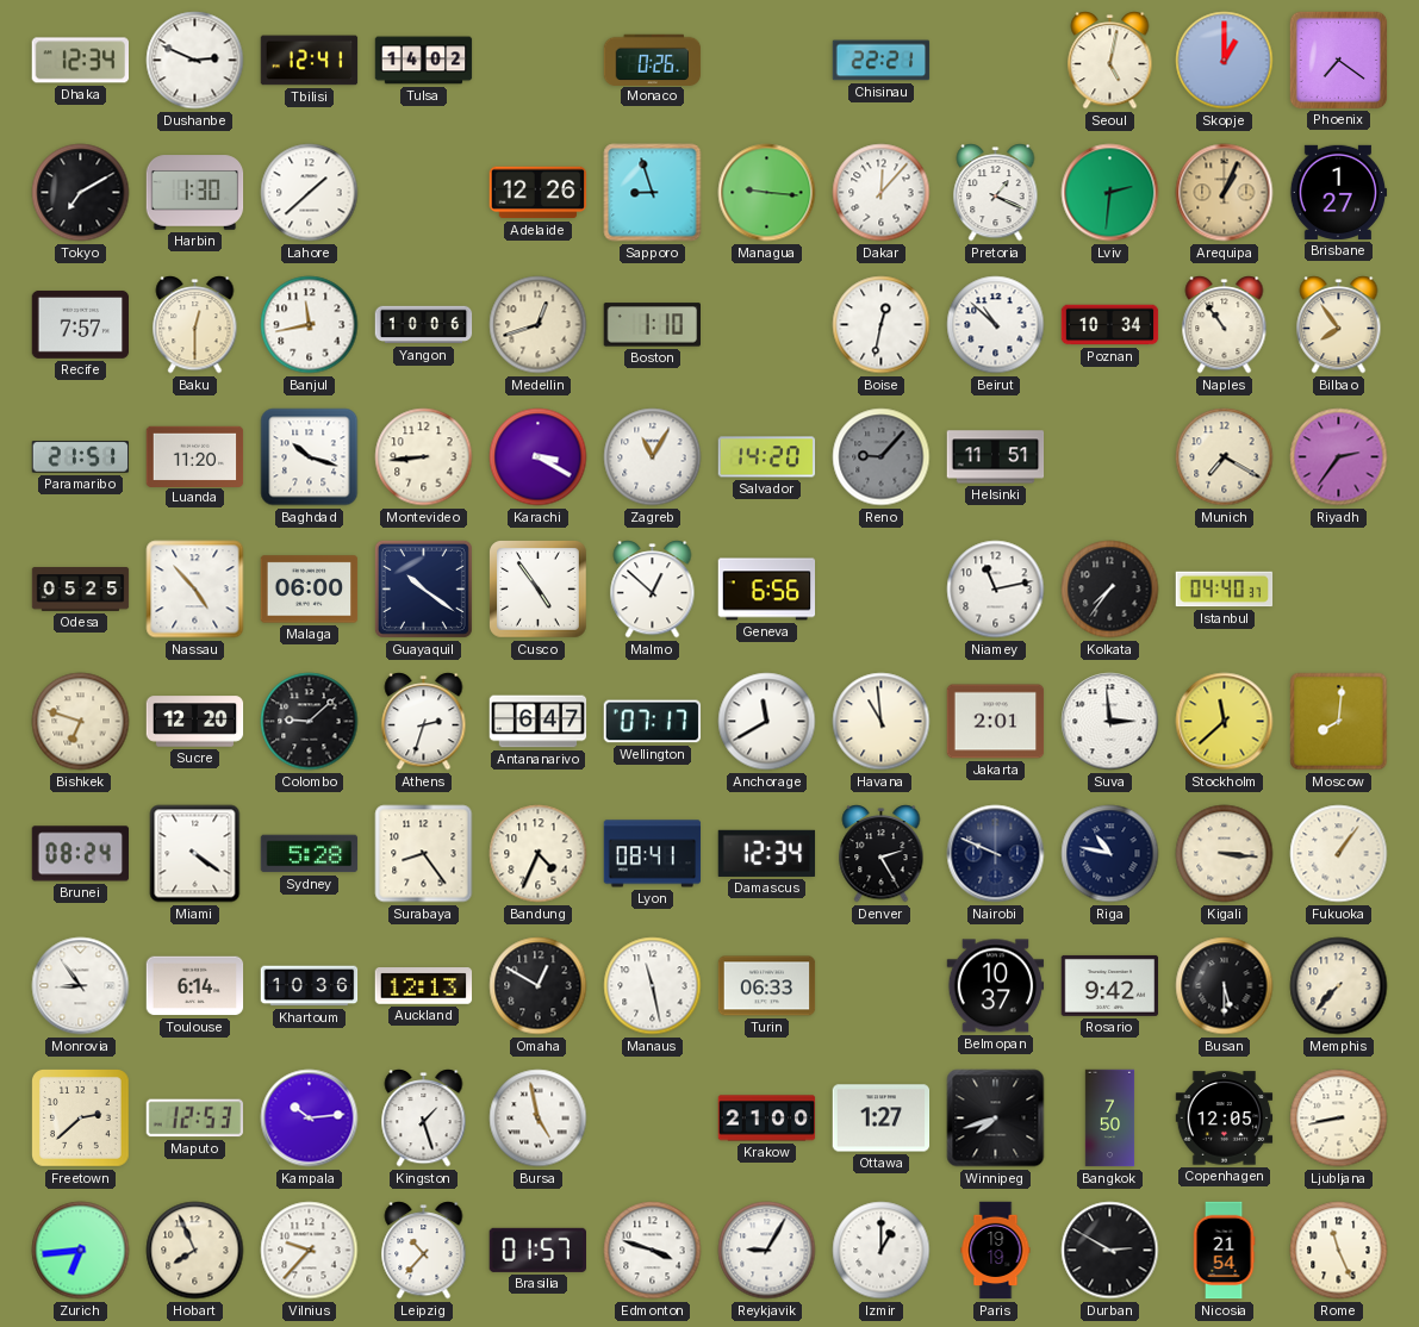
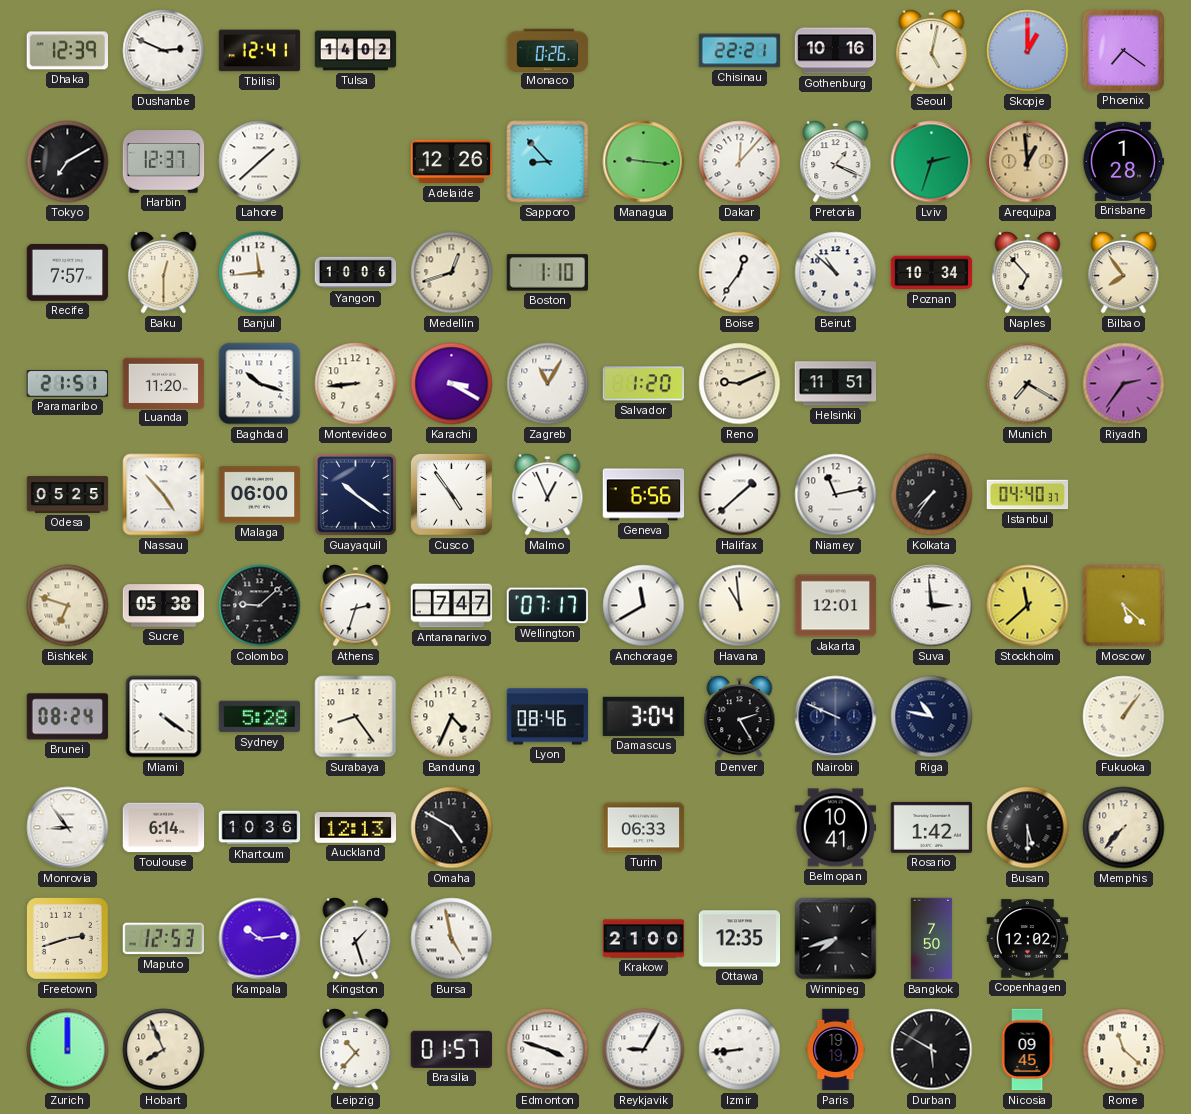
Dhaka: 12:34 -> 12:39
Gothenburg: none -> 10:16
Harbin: 1:30 -> 12:37
Sapporo: 8:57 -> 8:53
Lviv: 2:31 -> 2:33
Arequipa: 1:04 -> 12:59
Brisbane: 1:27 -> 1:28
Banjul: 11:43 -> 11:44
Boise: 12:32 -> 12:36
Naples: 10:54 -> 6:53
Salvador: 14:20 -> 1:20
Reno: 9:07 -> 9:11
Reno dial: grey -> cream
Malmo: 12:52 -> 12:56
Halifax: none -> 1:38
Sucre: 12:20 -> 05:38
Antananarivo: 6:47 -> 7:47
Jakarta: 2:01 -> 12:01
Moscow: 8:01 -> 5:22
Lyon: 08:41 -> 08:46
Damascus: 12:34 -> 3:04
Kigali: 3:16 -> none
Omaha: 12:50 -> 4:50
Manaus: 11:28 -> none
Belmopan: 10:37 -> 10:41
Rosario: 9:42 -> 1:42
Freetown: 2:38 -> 2:42
Ottawa: 1:27 -> 12:35
Copenhagen: 12:05 -> 12:02
Ljubljana: 8:43 -> none
Zurich: 6:44 -> 12:00
Vilnius: 9:37 -> none
Izmir: 1:00 -> 8:44
Durban: 2:50 -> 5:50
Nicosia: 21:54 -> 09:45
Rome: 11:26 -> 11:22
